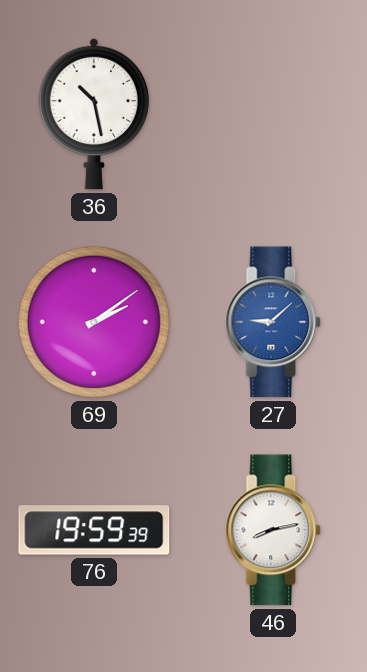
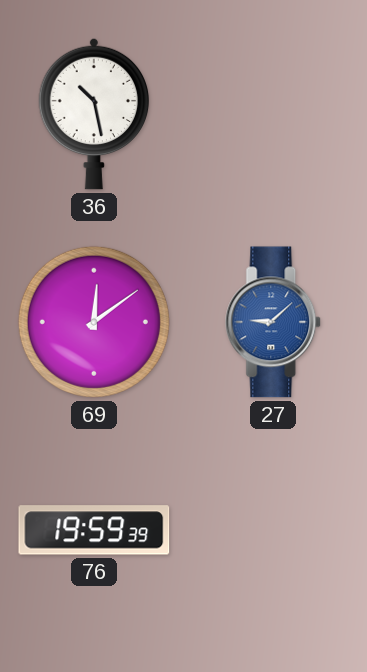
69: 2:09 -> 12:09
46: 8:13 -> none
